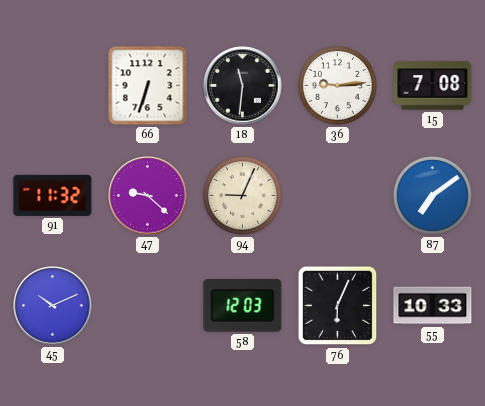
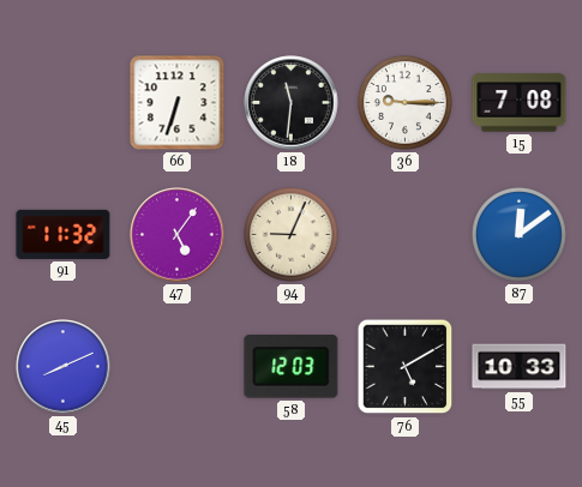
36: 9:14 -> 9:15
47: 9:22 -> 5:06
87: 7:09 -> 12:09
45: 10:11 -> 8:11
76: 6:04 -> 5:10
